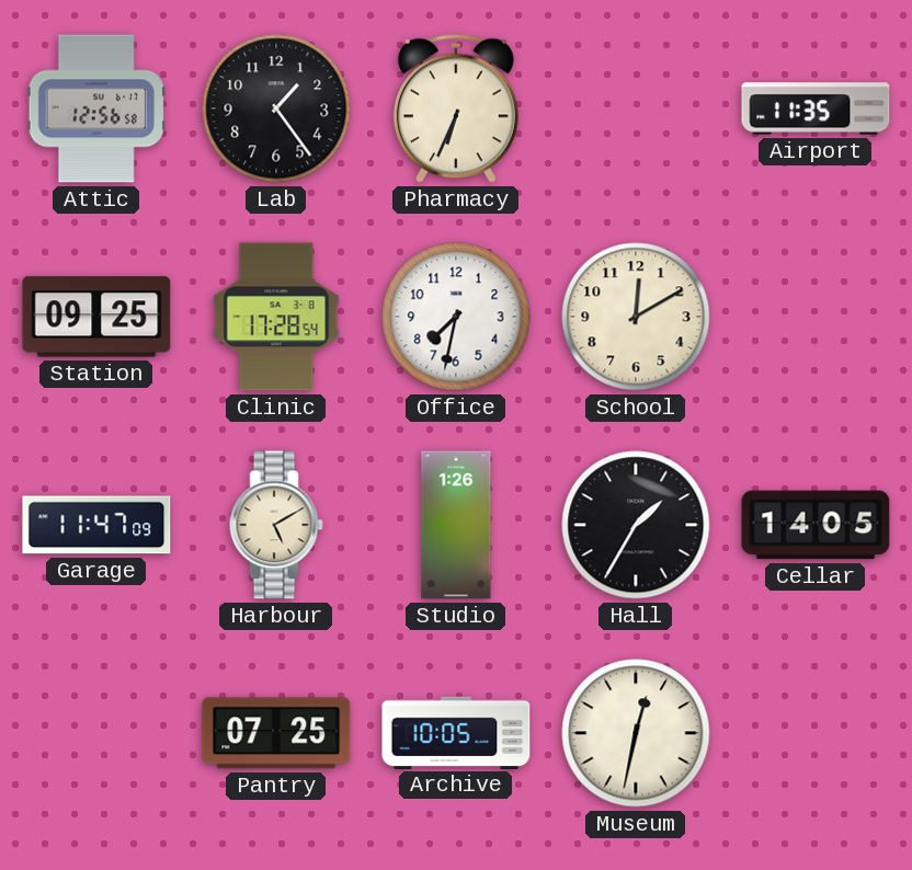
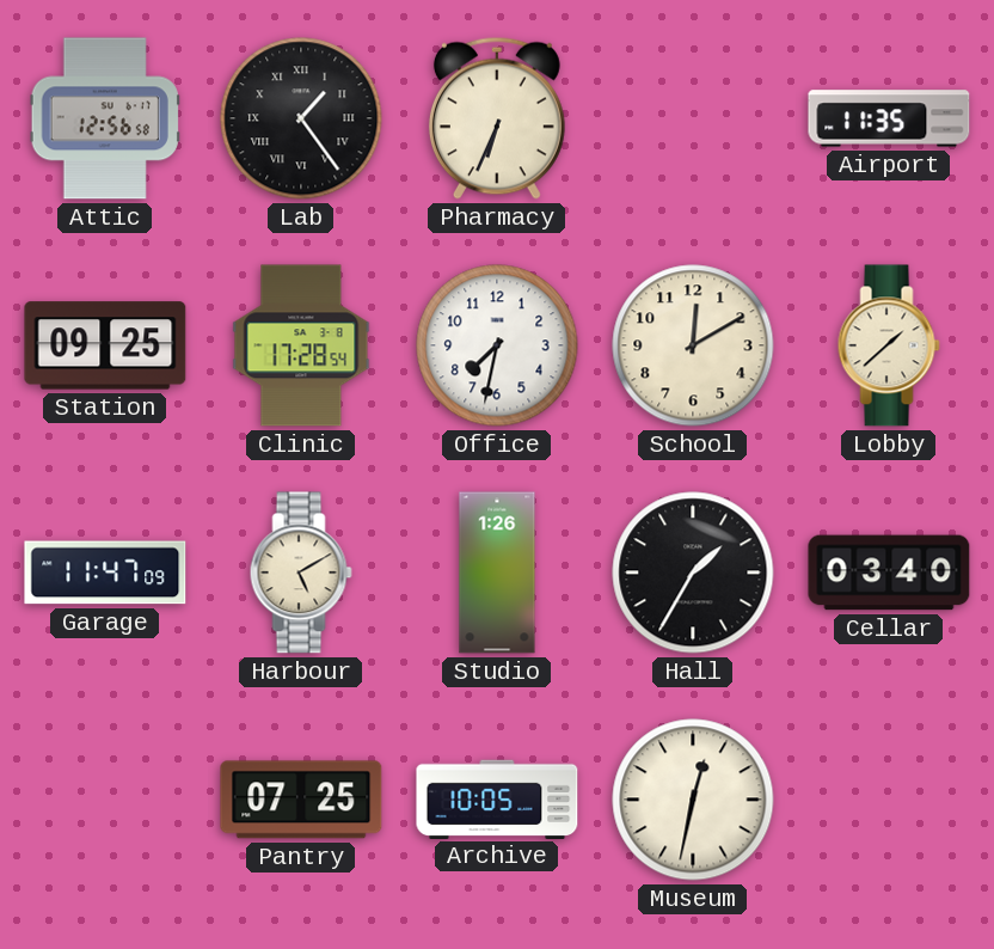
Lab numerals: Arabic -> Roman
Lobby: none -> 1:38
Cellar: 14:05 -> 03:40
